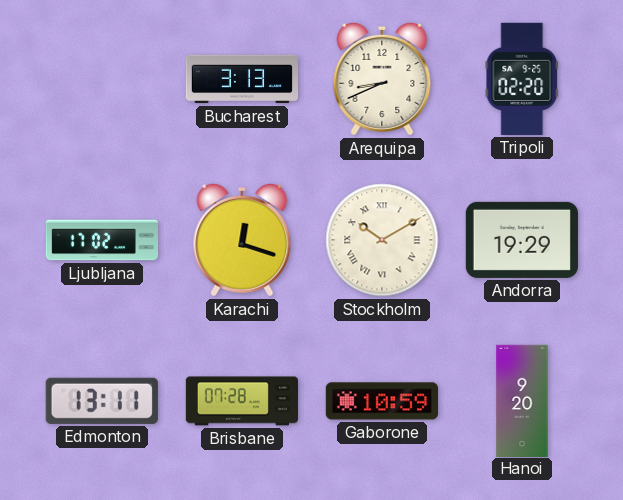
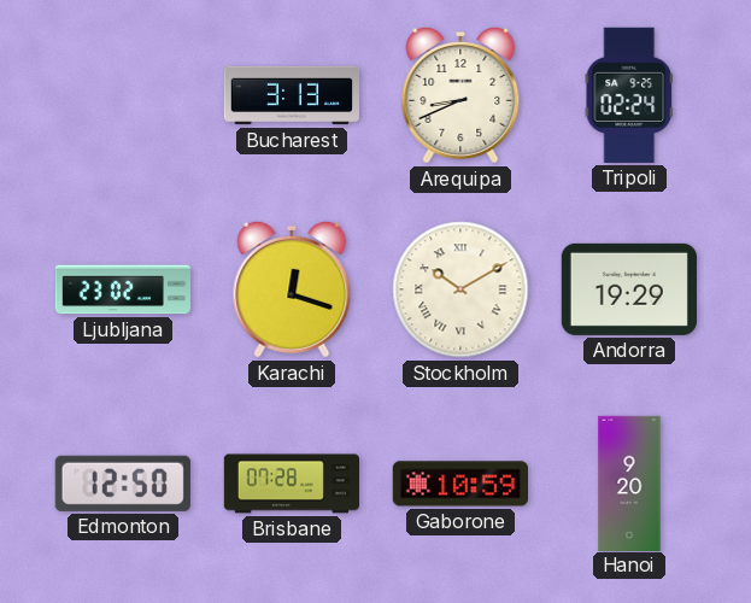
Tripoli: 02:20 -> 02:24
Ljubljana: 17:02 -> 23:02
Edmonton: 13:11 -> 12:50
